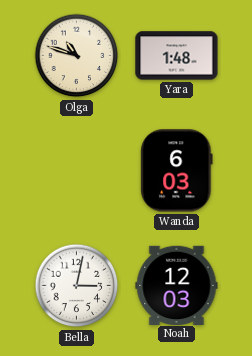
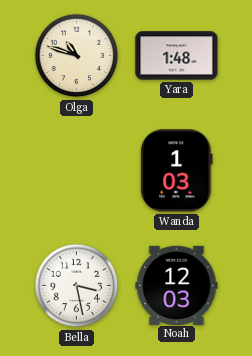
Wanda: 6:03 -> 1:03
Bella: 3:02 -> 3:28
